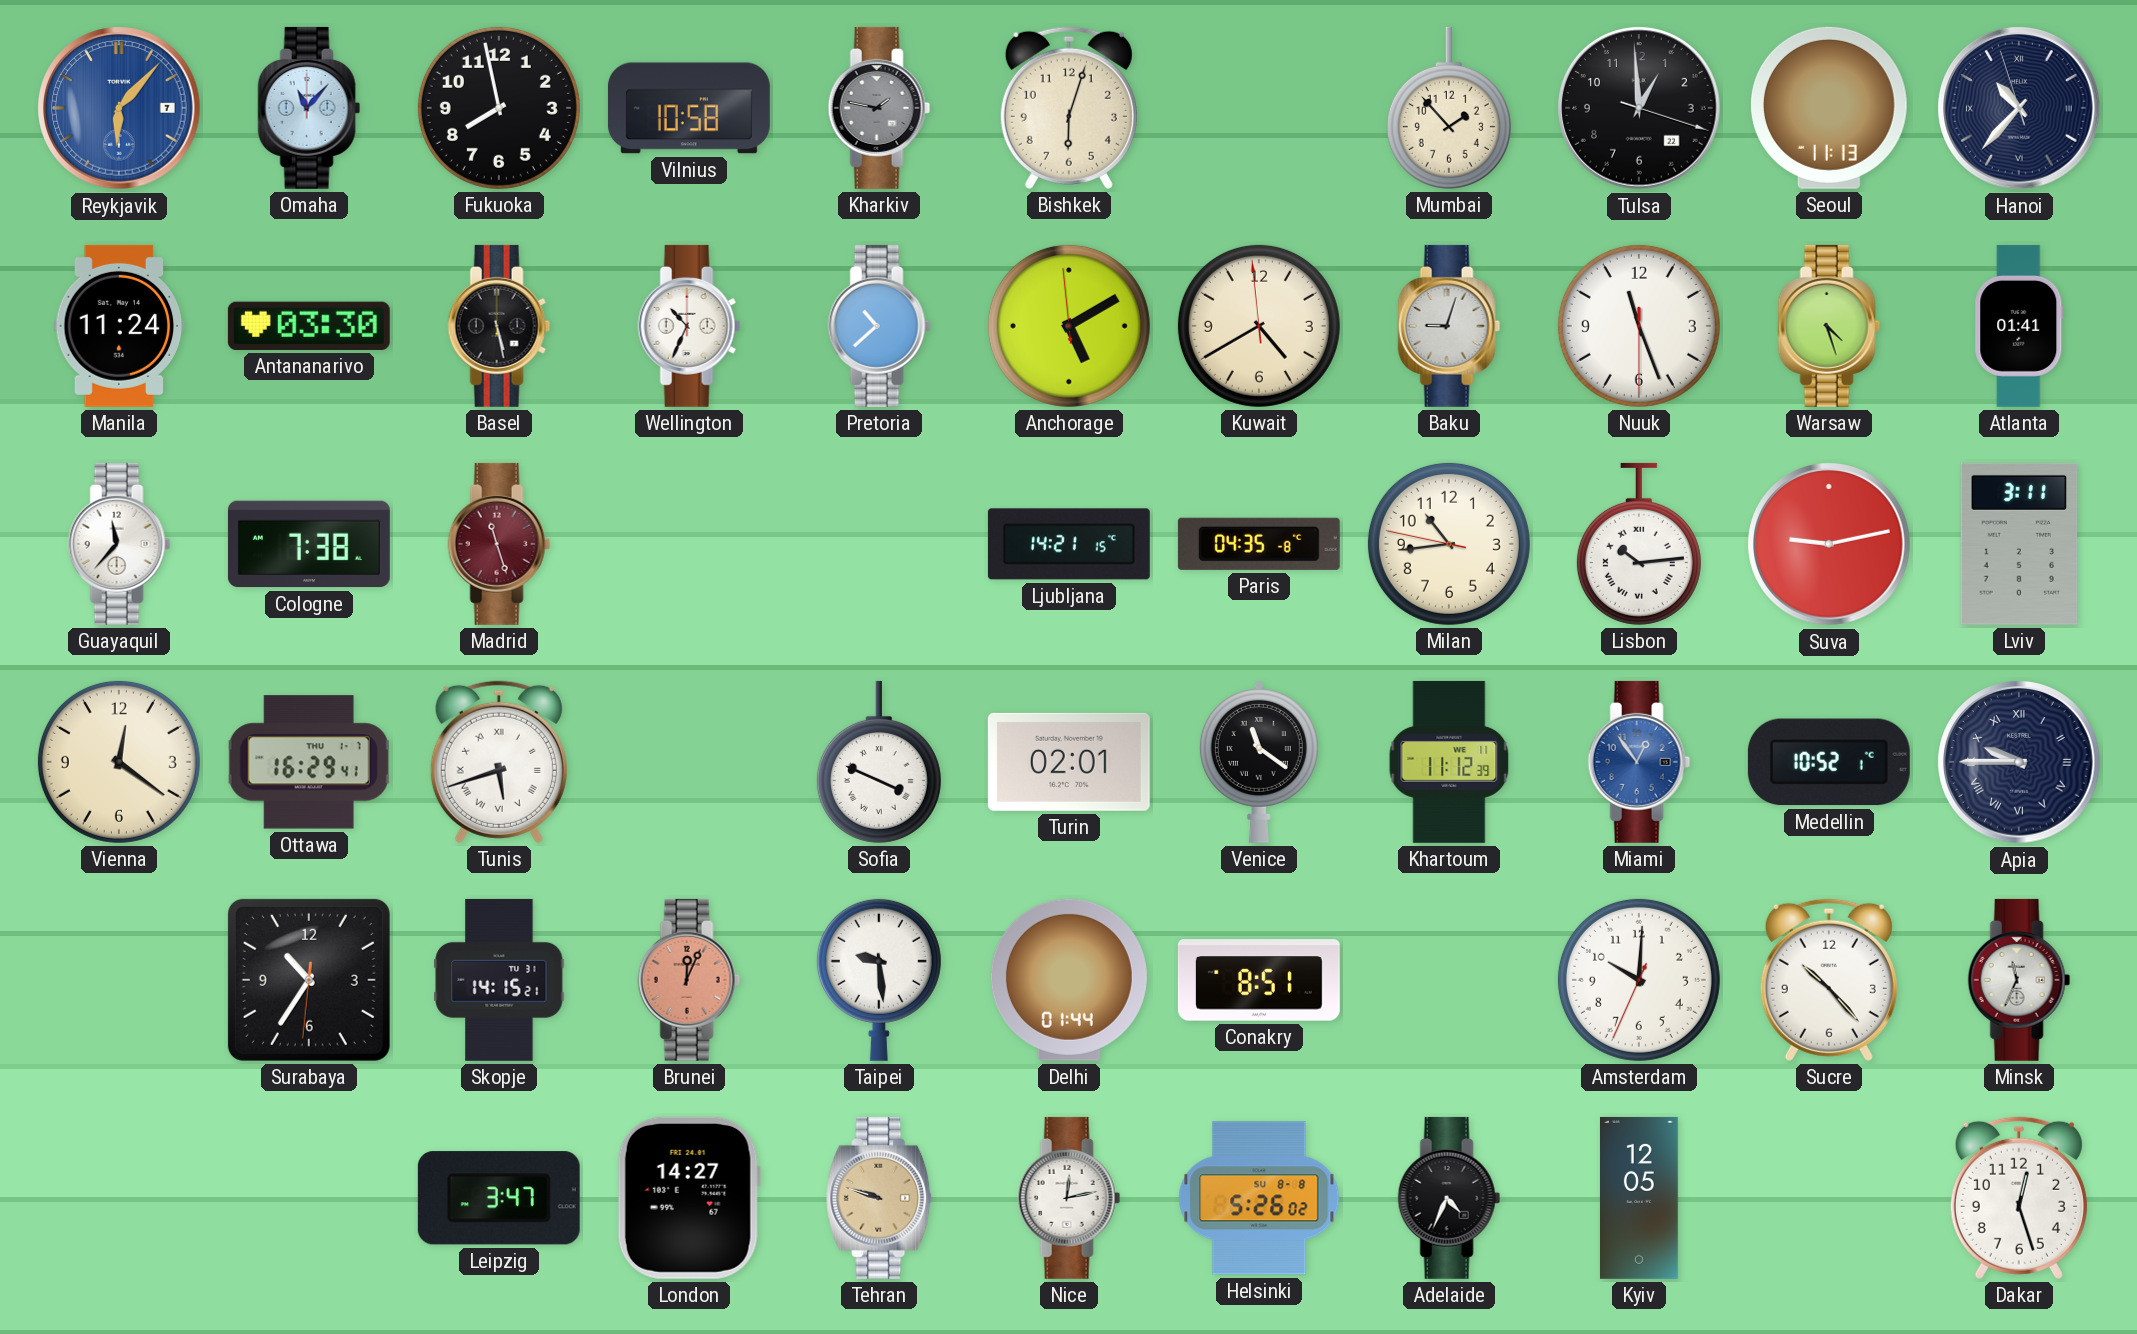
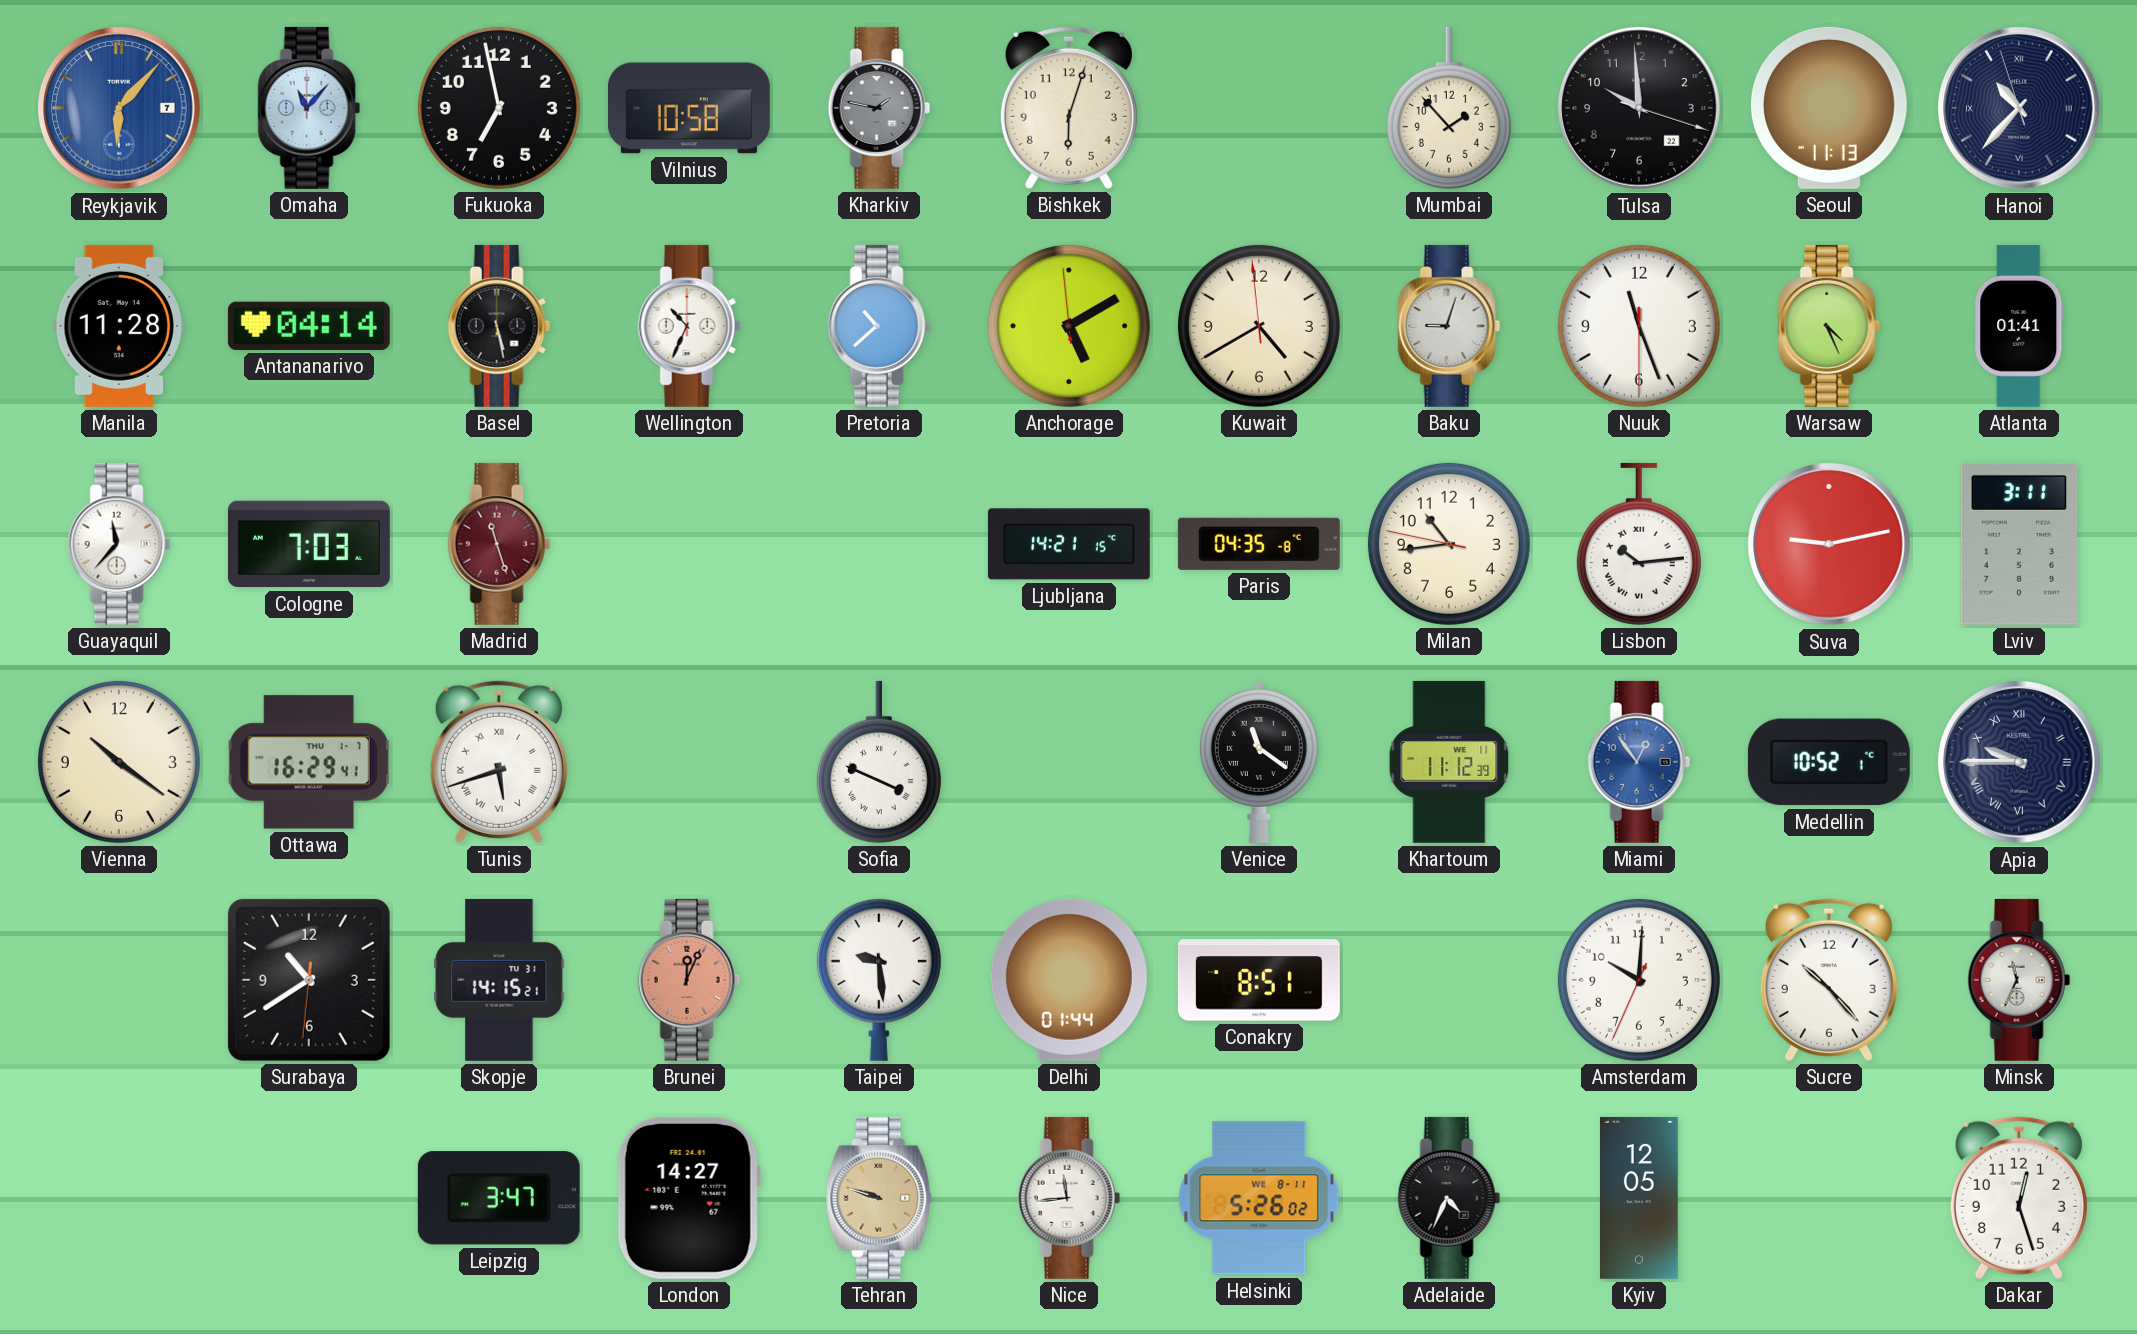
Fukuoka: 7:58 -> 6:58
Tulsa: 12:59 -> 9:59
Manila: 11:24 -> 11:28
Antananarivo: 03:30 -> 04:14
Warsaw: 4:27 -> 4:26
Cologne: 7:38 -> 7:03
Vienna: 12:21 -> 10:21
Turin: 02:01 -> none
Surabaya: 10:35 -> 10:39
Nice: 12:13 -> 11:44
Helsinki date: SU 8-8 -> WE 8-11
